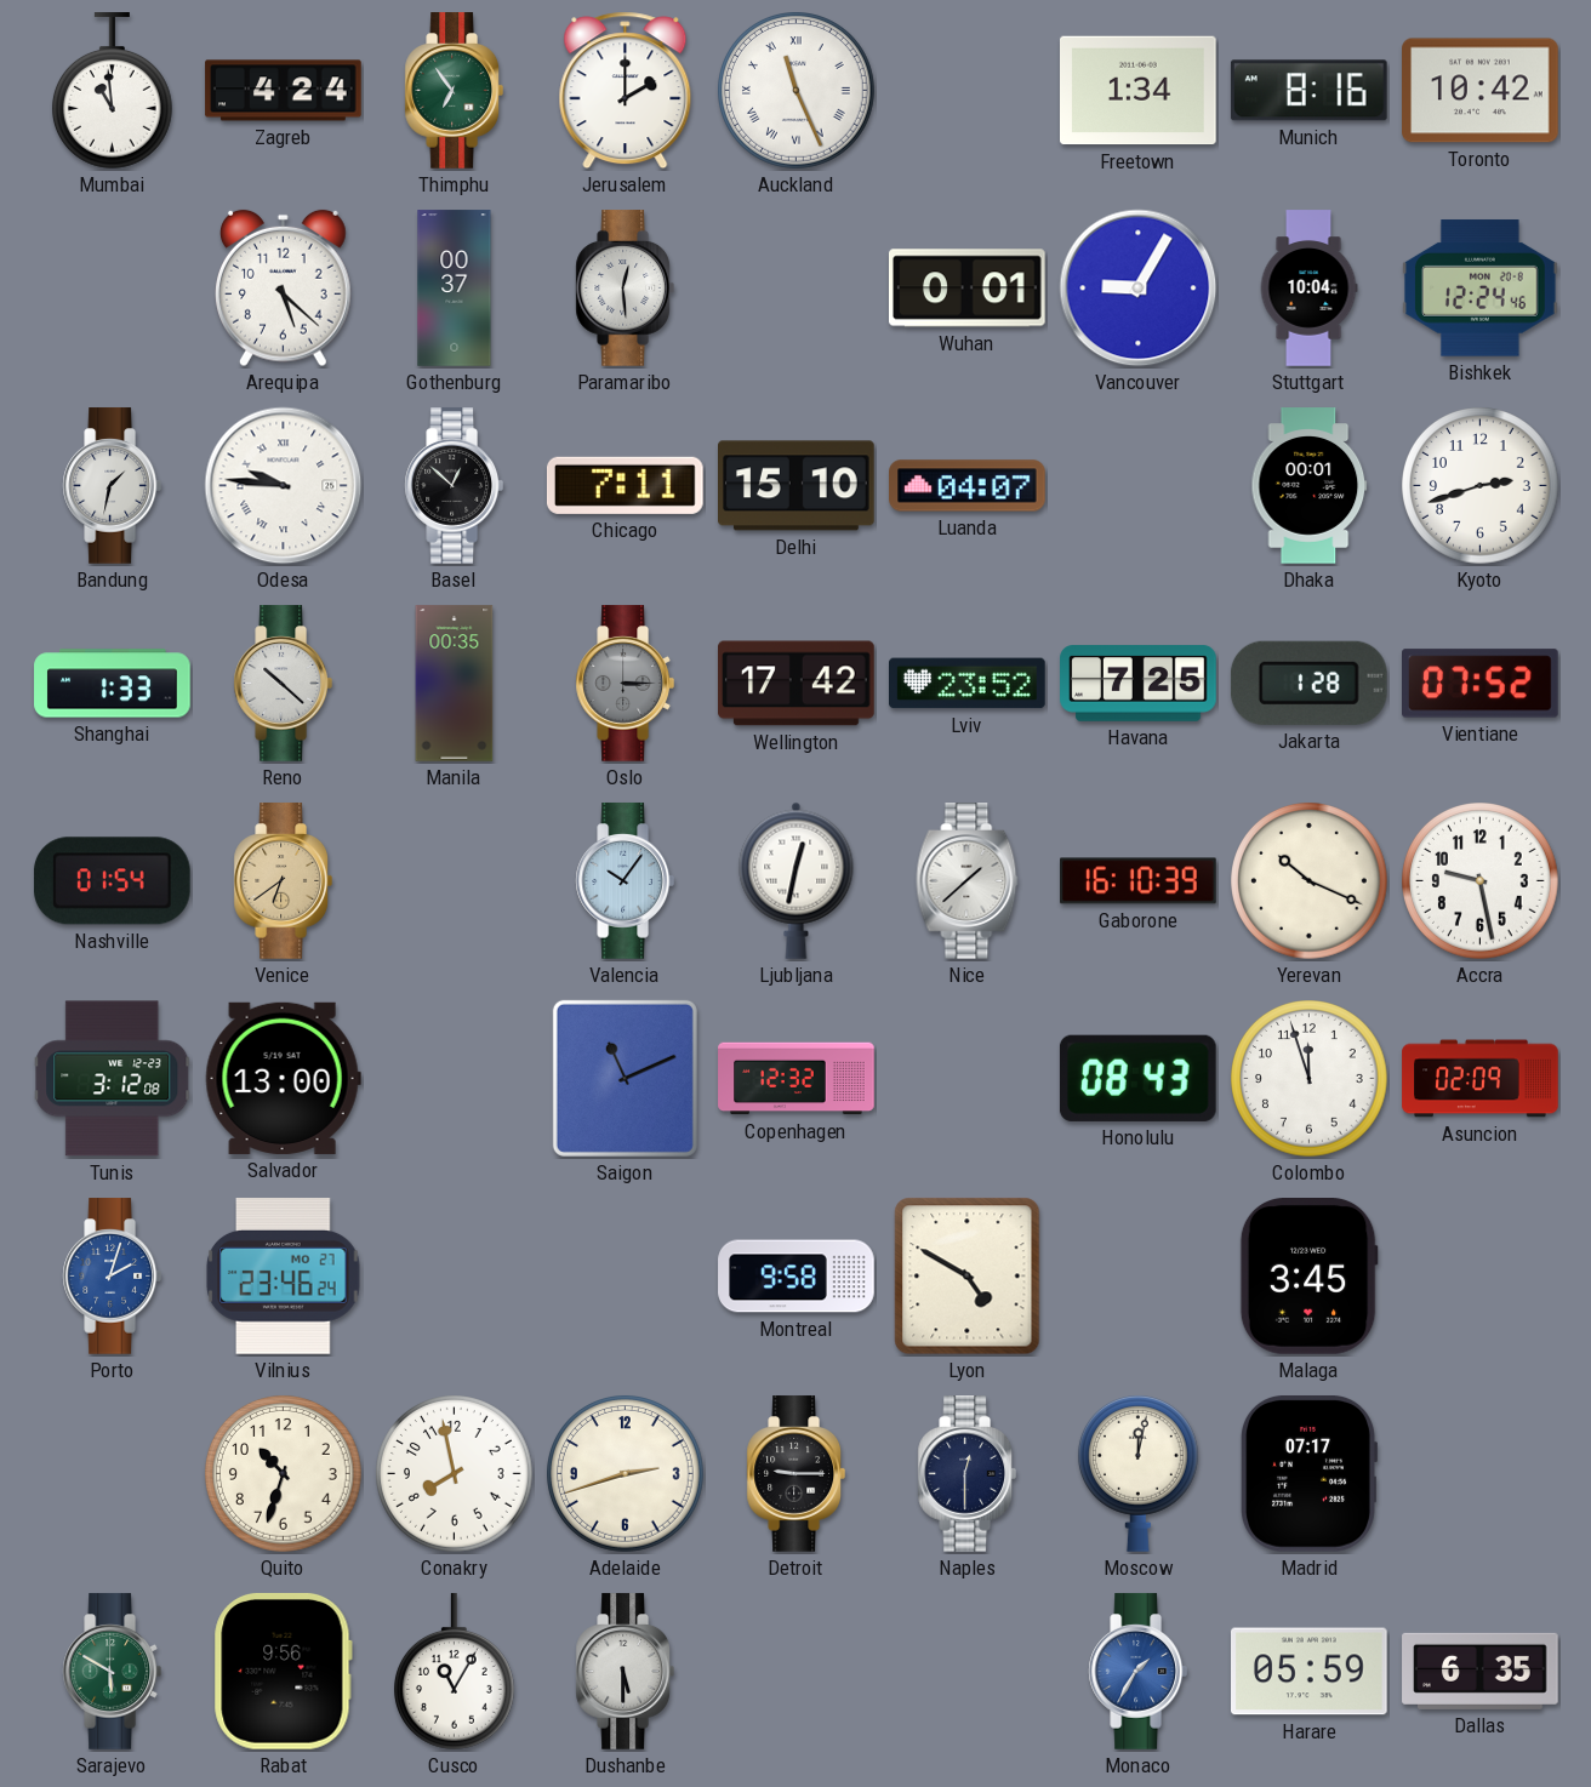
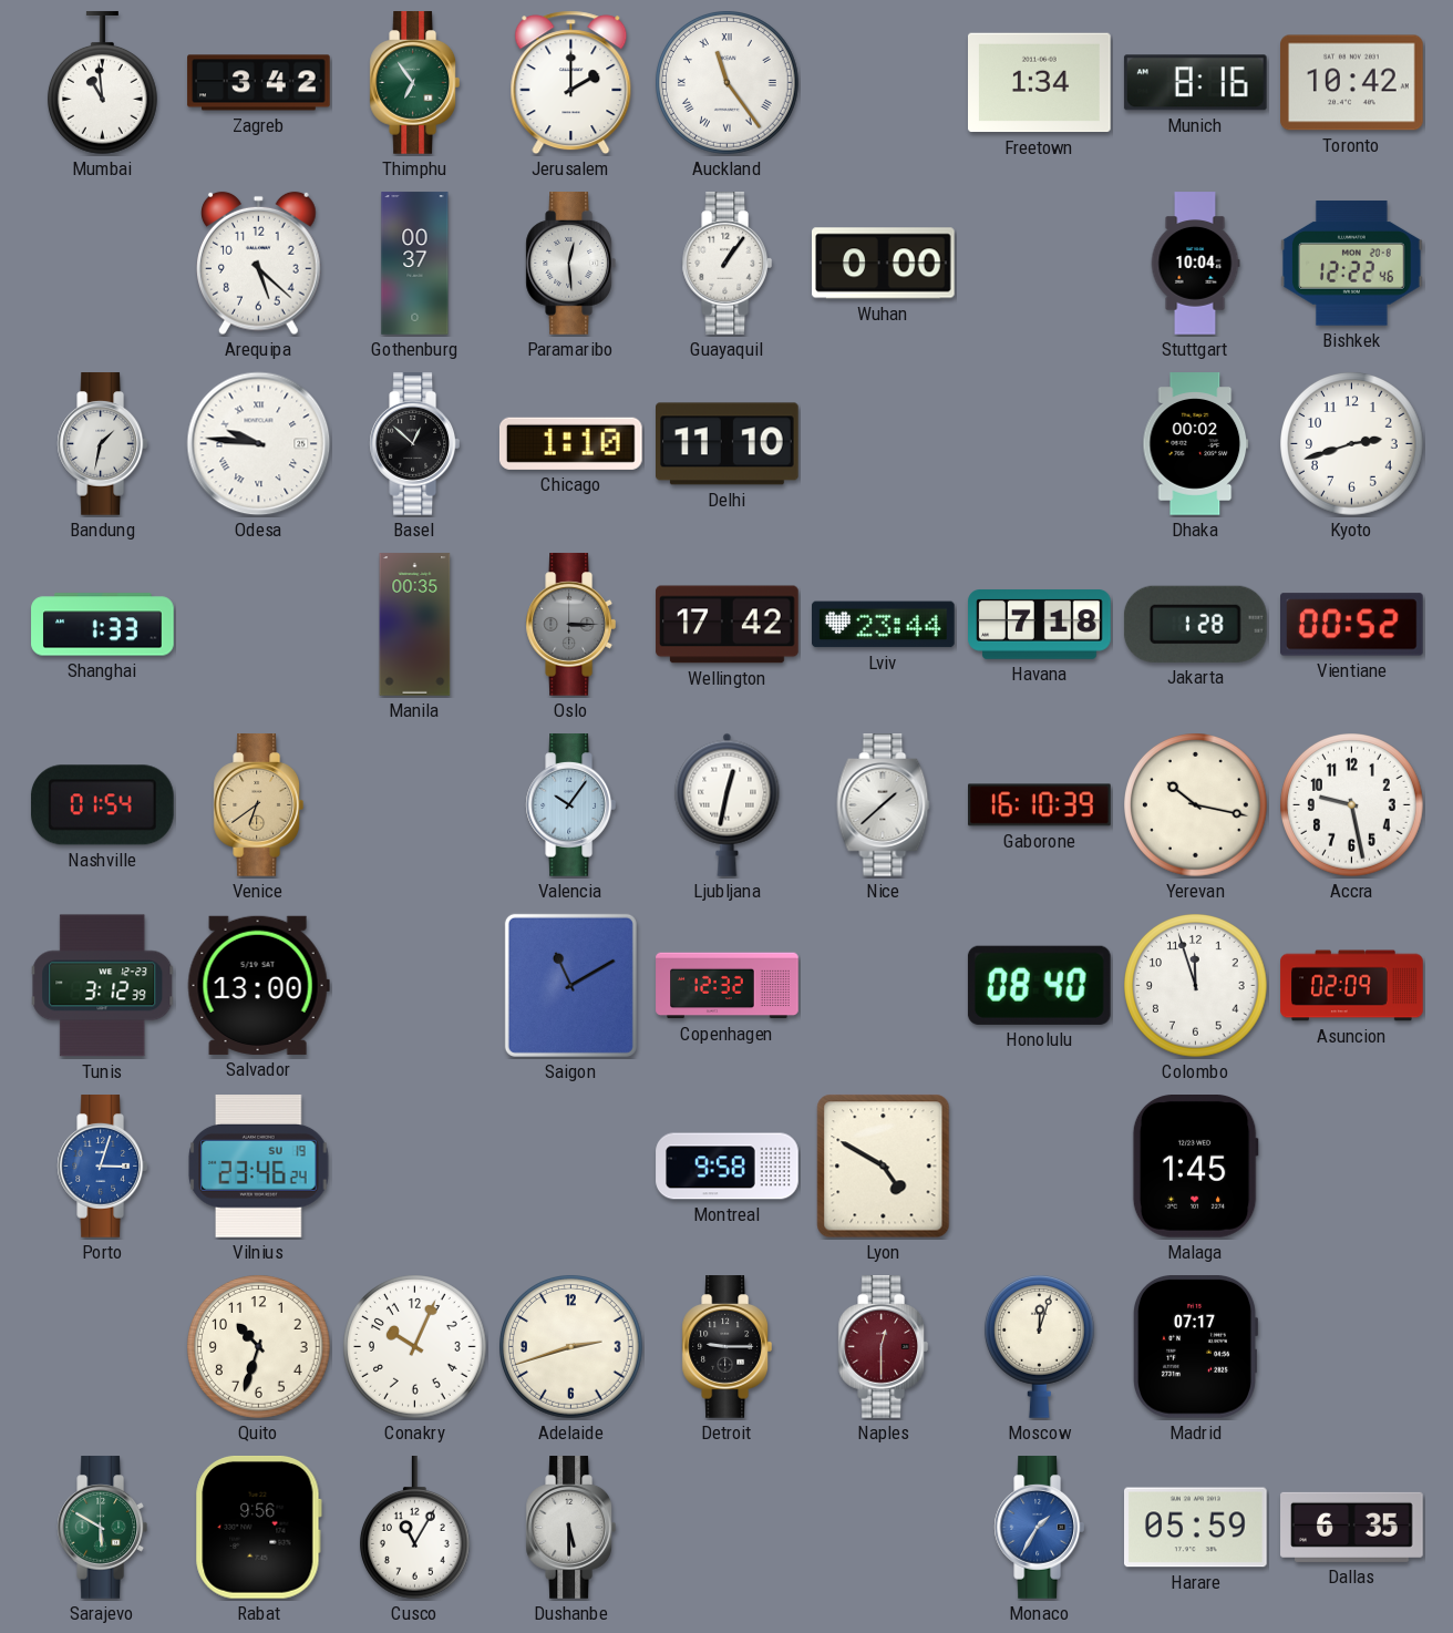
Zagreb: 4:24 -> 3:42
Auckland: 11:26 -> 11:24
Guayaquil: none -> 1:06
Wuhan: 0:01 -> 0:00
Vancouver: 9:05 -> none
Bishkek: 12:24 -> 12:22
Chicago: 7:11 -> 1:10
Delhi: 15:10 -> 11:10
Luanda: 04:07 -> none
Dhaka: 00:01 -> 00:02
Reno: 10:22 -> none
Lviv: 23:52 -> 23:44
Havana: 7:25 -> 7:18
Vientiane: 07:52 -> 00:52
Yerevan: 10:19 -> 10:17
Tunis: 3:12:08 -> 3:12:39
Saigon: 11:11 -> 11:10
Honolulu: 08:43 -> 08:40
Porto: 2:03 -> 3:03
Vilnius date: MO 27 -> SU 19
Malaga: 3:45 -> 1:45
Conakry: 7:58 -> 10:04
Naples dial: navy -> burgundy
Moscow: 12:02 -> 12:03
